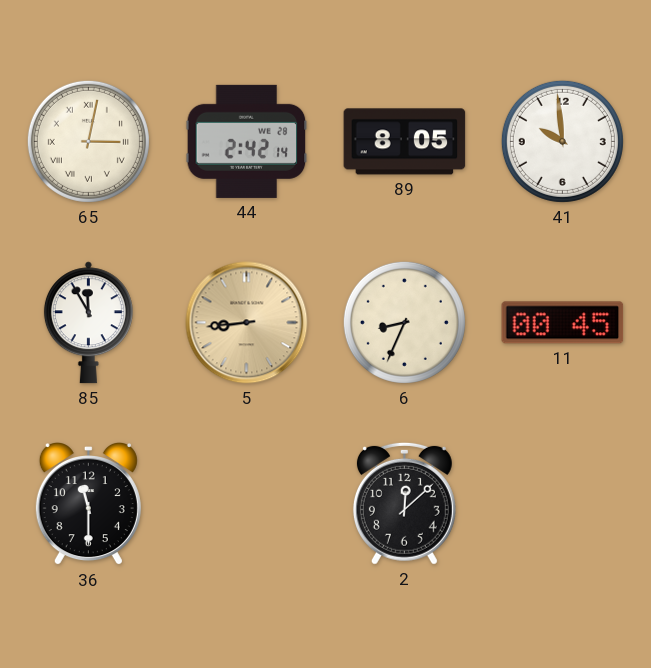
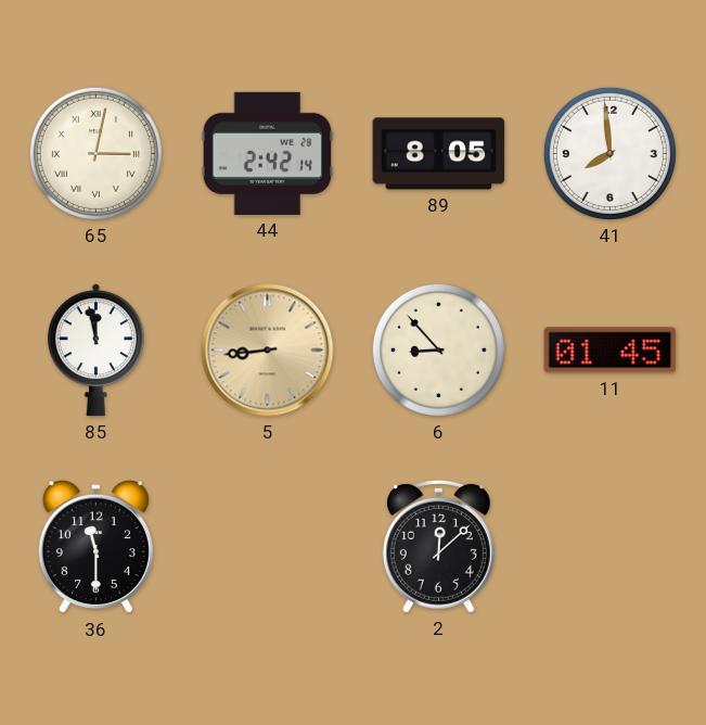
41: 9:59 -> 7:59
85: 11:55 -> 11:58
6: 8:34 -> 8:53
11: 00:45 -> 01:45
